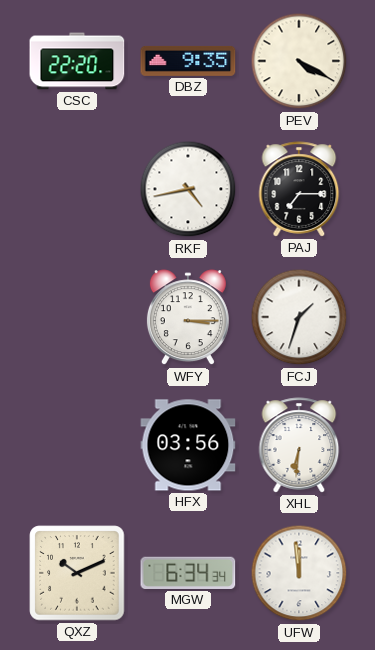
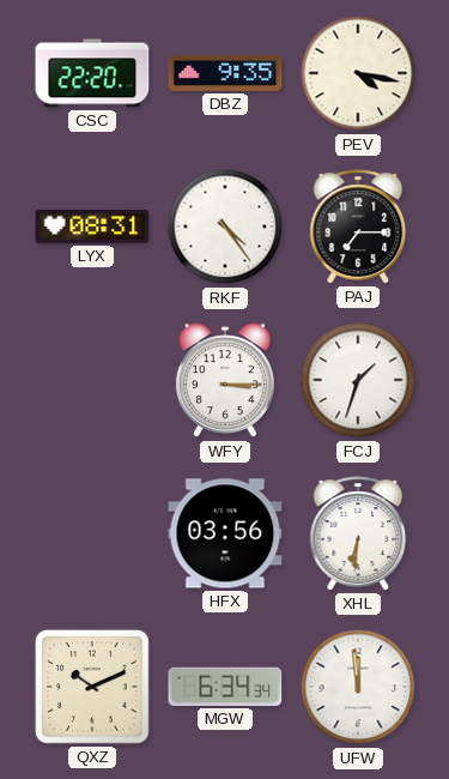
PEV: 4:20 -> 4:17
LYX: none -> 08:31
RKF: 4:43 -> 4:24
